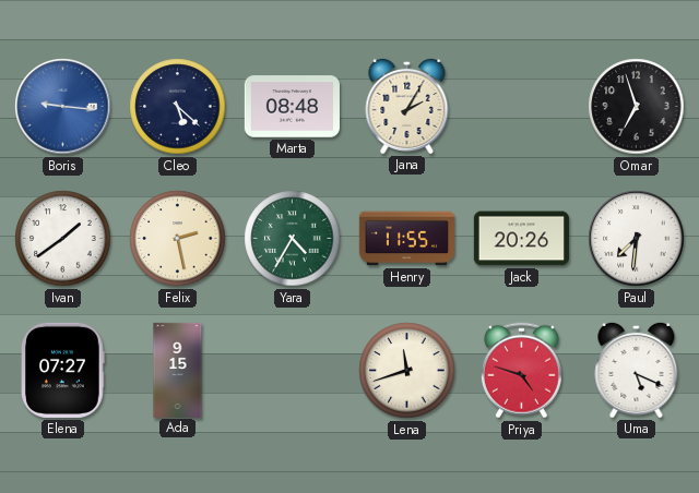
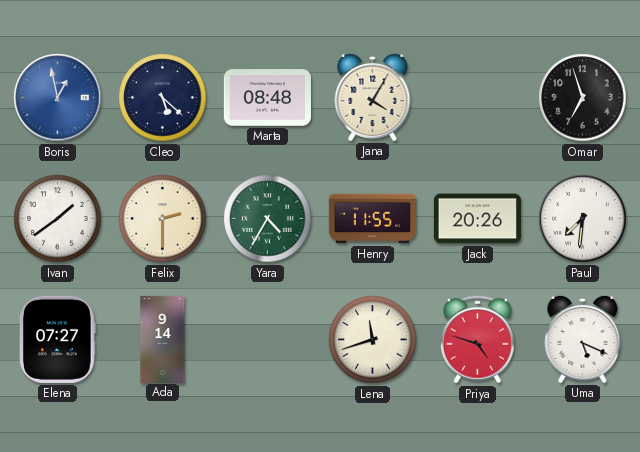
Boris: 9:16 -> 12:58
Jana: 2:05 -> 4:05
Felix: 2:28 -> 2:30
Ada: 9:15 -> 9:14
